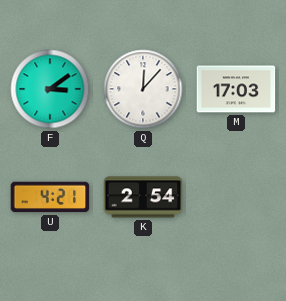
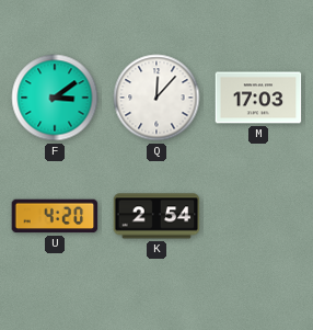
U: 4:21 -> 4:20
